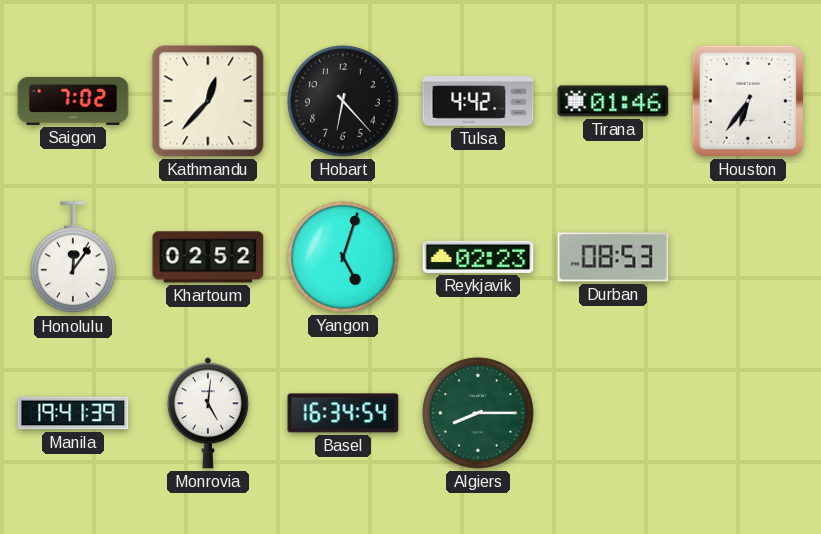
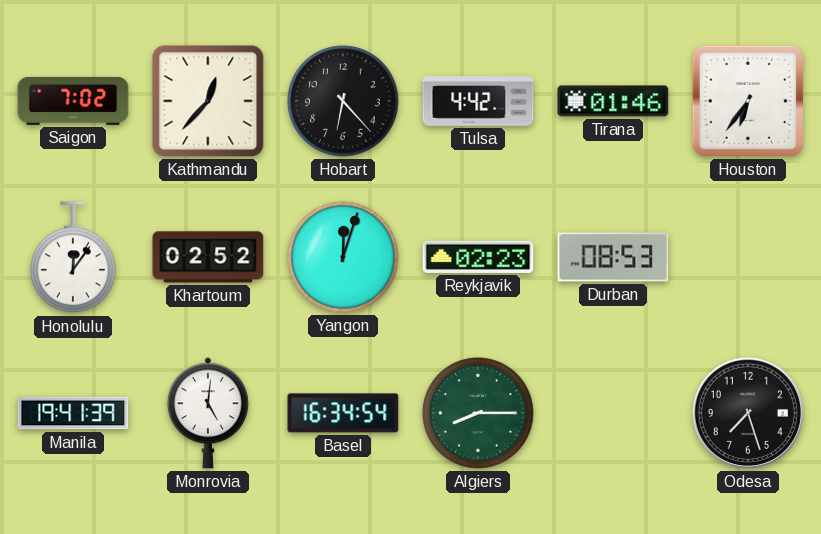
Yangon: 5:03 -> 12:03
Odesa: none -> 7:27
